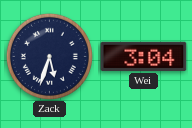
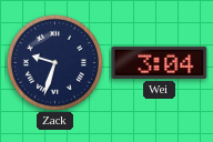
Zack: 5:33 -> 9:33
